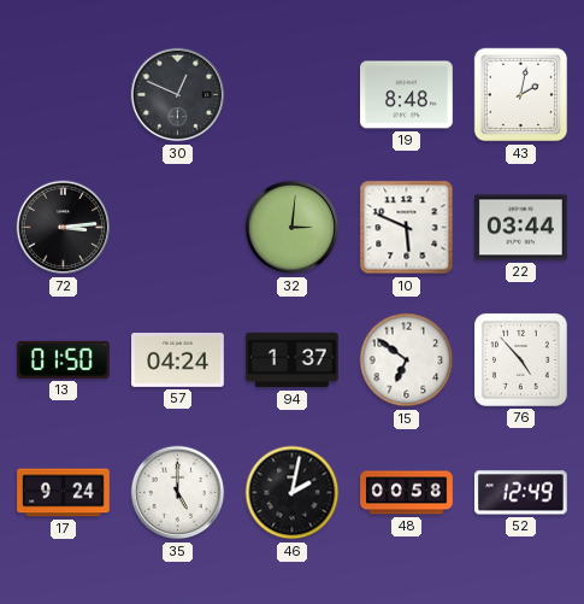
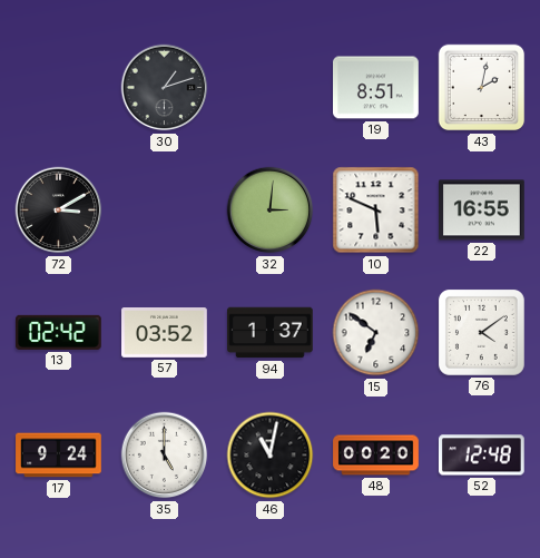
30: 12:49 -> 1:12
19: 8:48 -> 8:51
72: 3:14 -> 3:10
22: 03:44 -> 16:55
13: 01:50 -> 02:42
57: 04:24 -> 03:52
76: 4:53 -> 4:09
46: 2:02 -> 11:02
48: 00:58 -> 00:20
52: 12:49 -> 12:48
